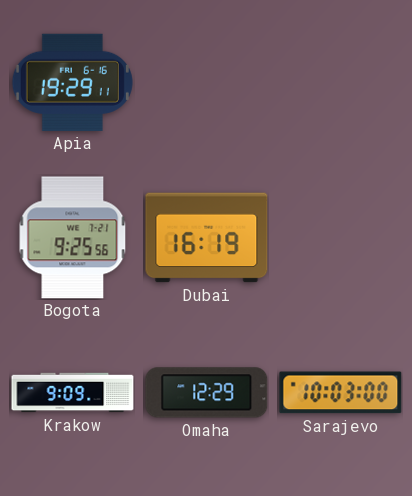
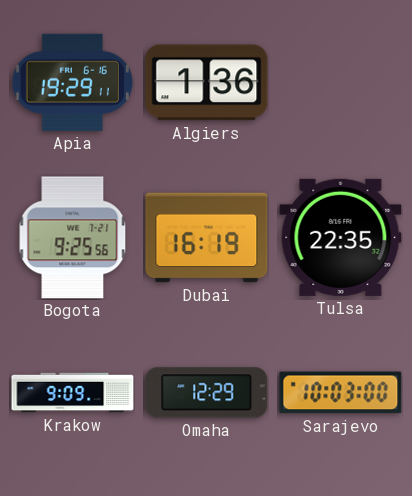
Algiers: none -> 1:36
Tulsa: none -> 22:35
